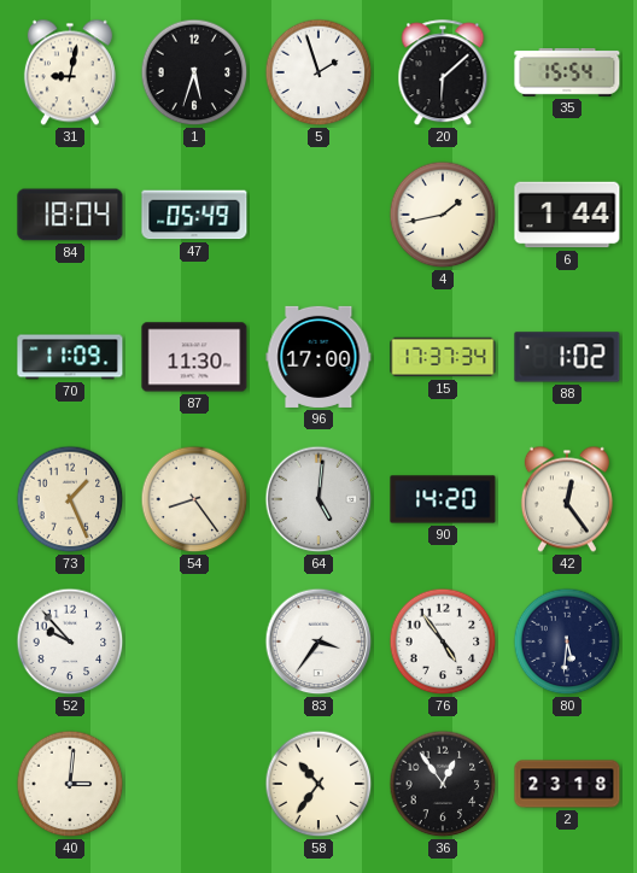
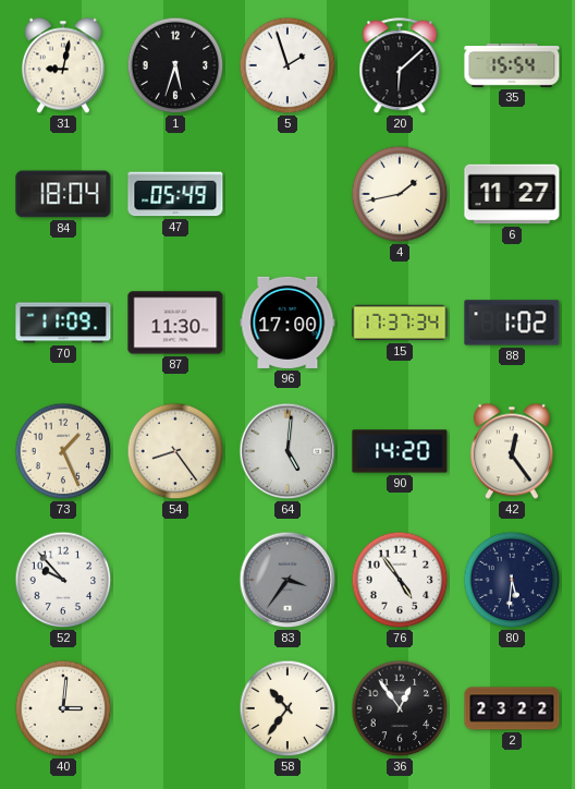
6: 1:44 -> 11:27
83 dial: white -> grey
2: 23:18 -> 23:22
